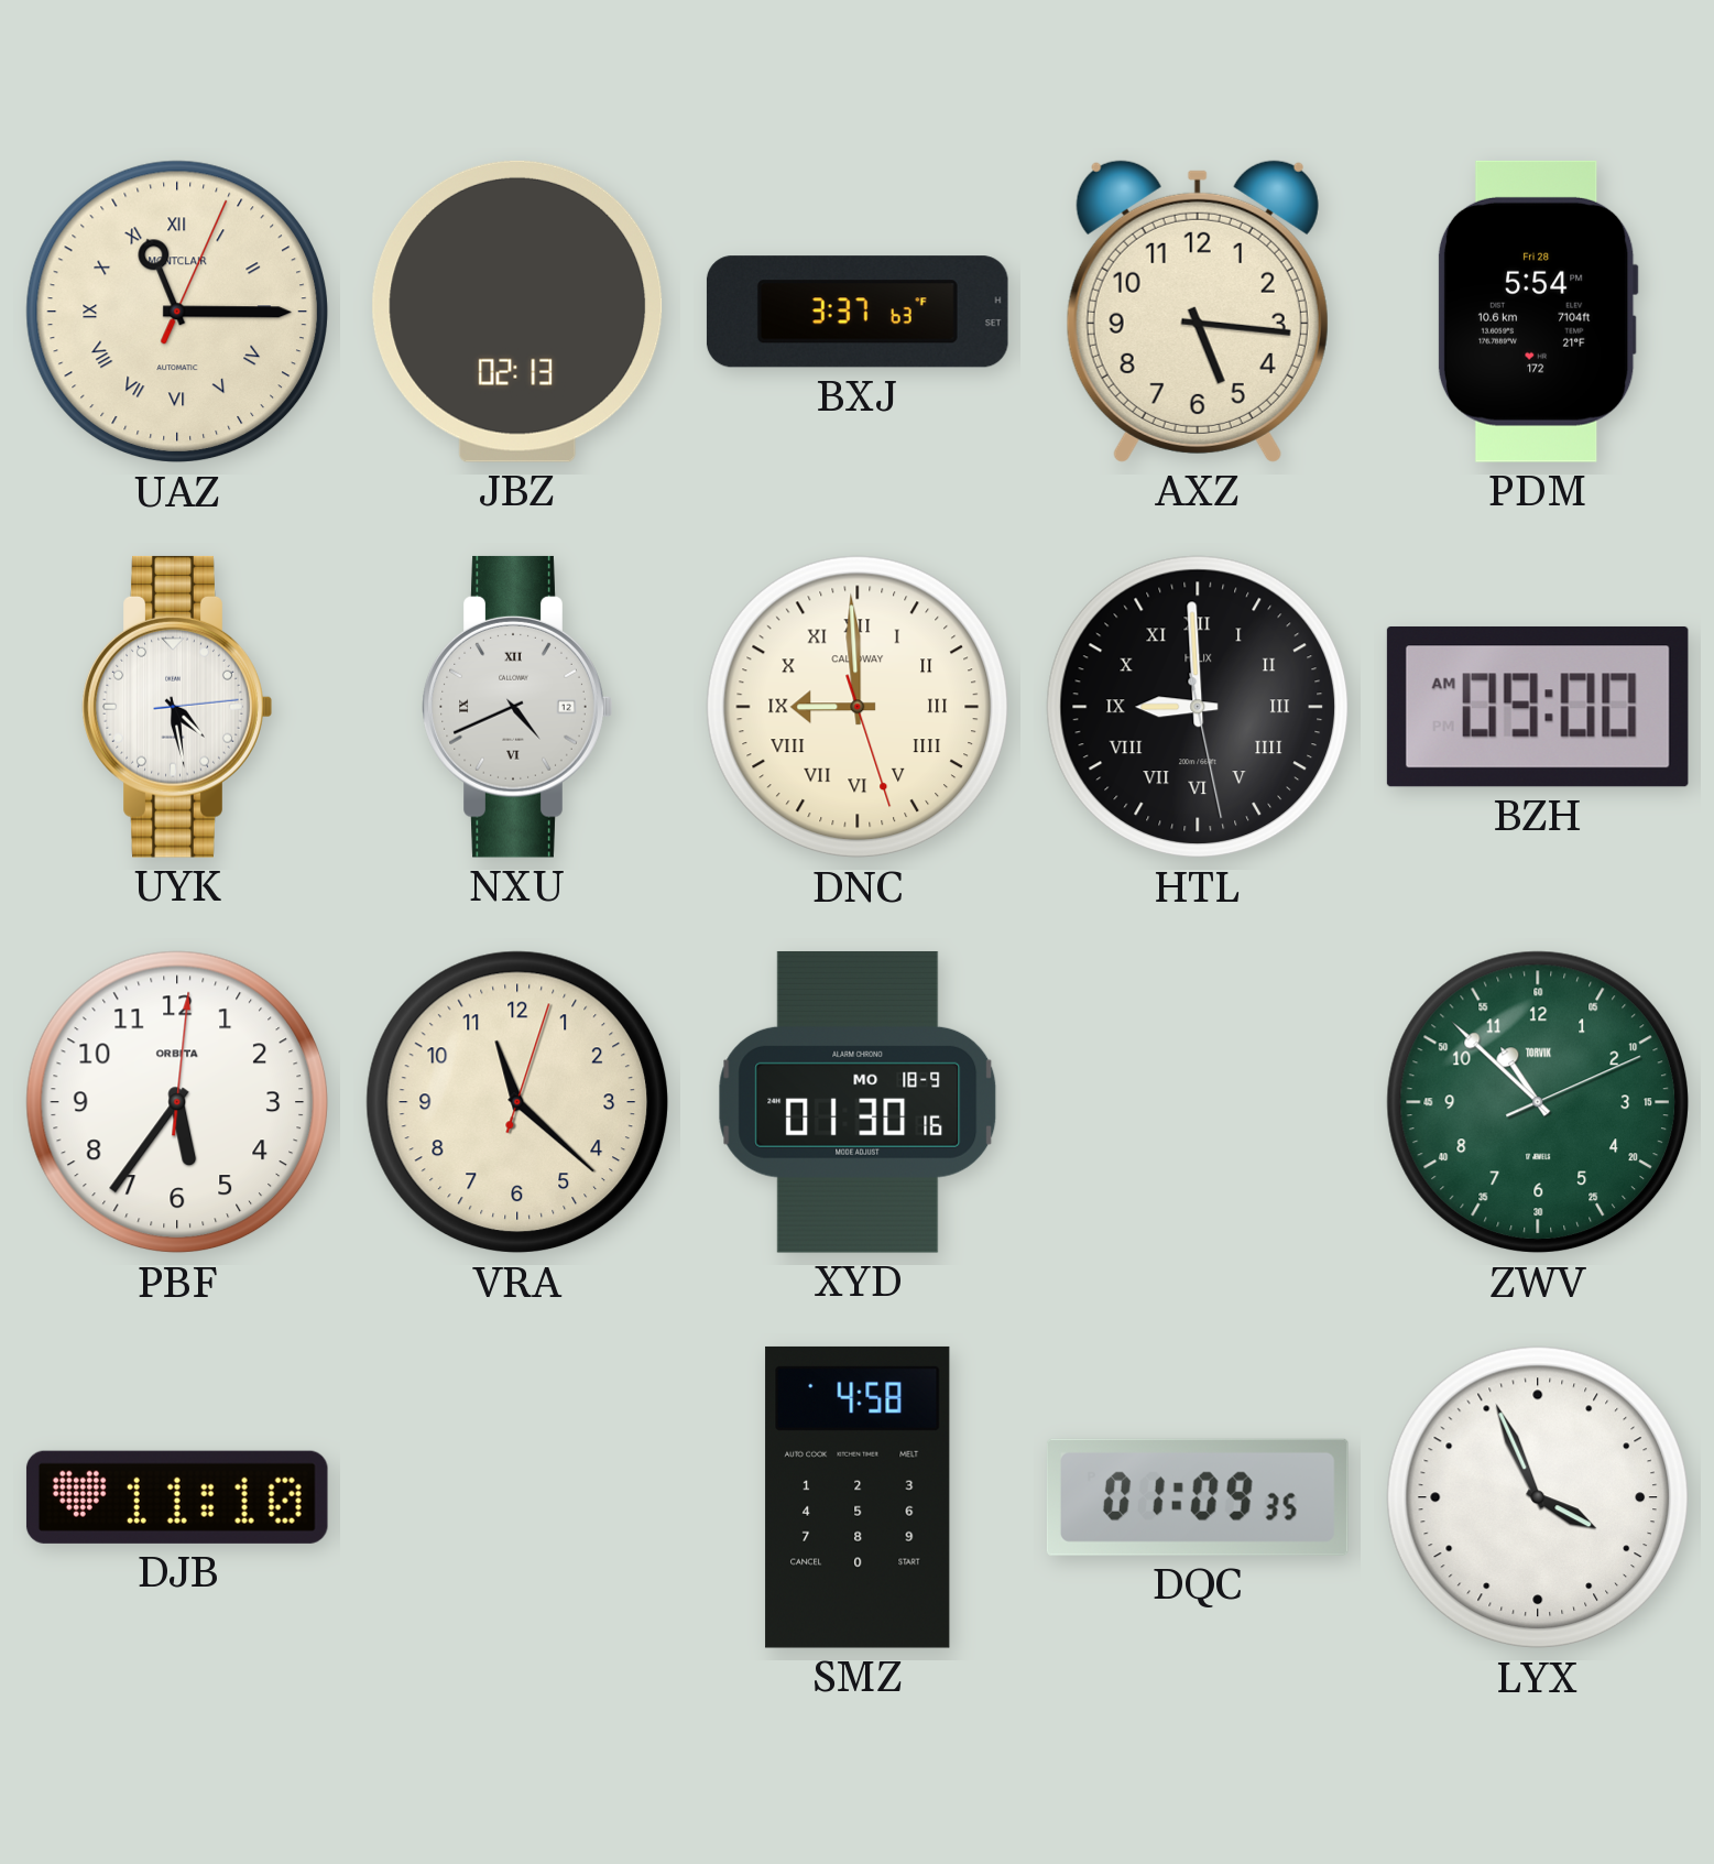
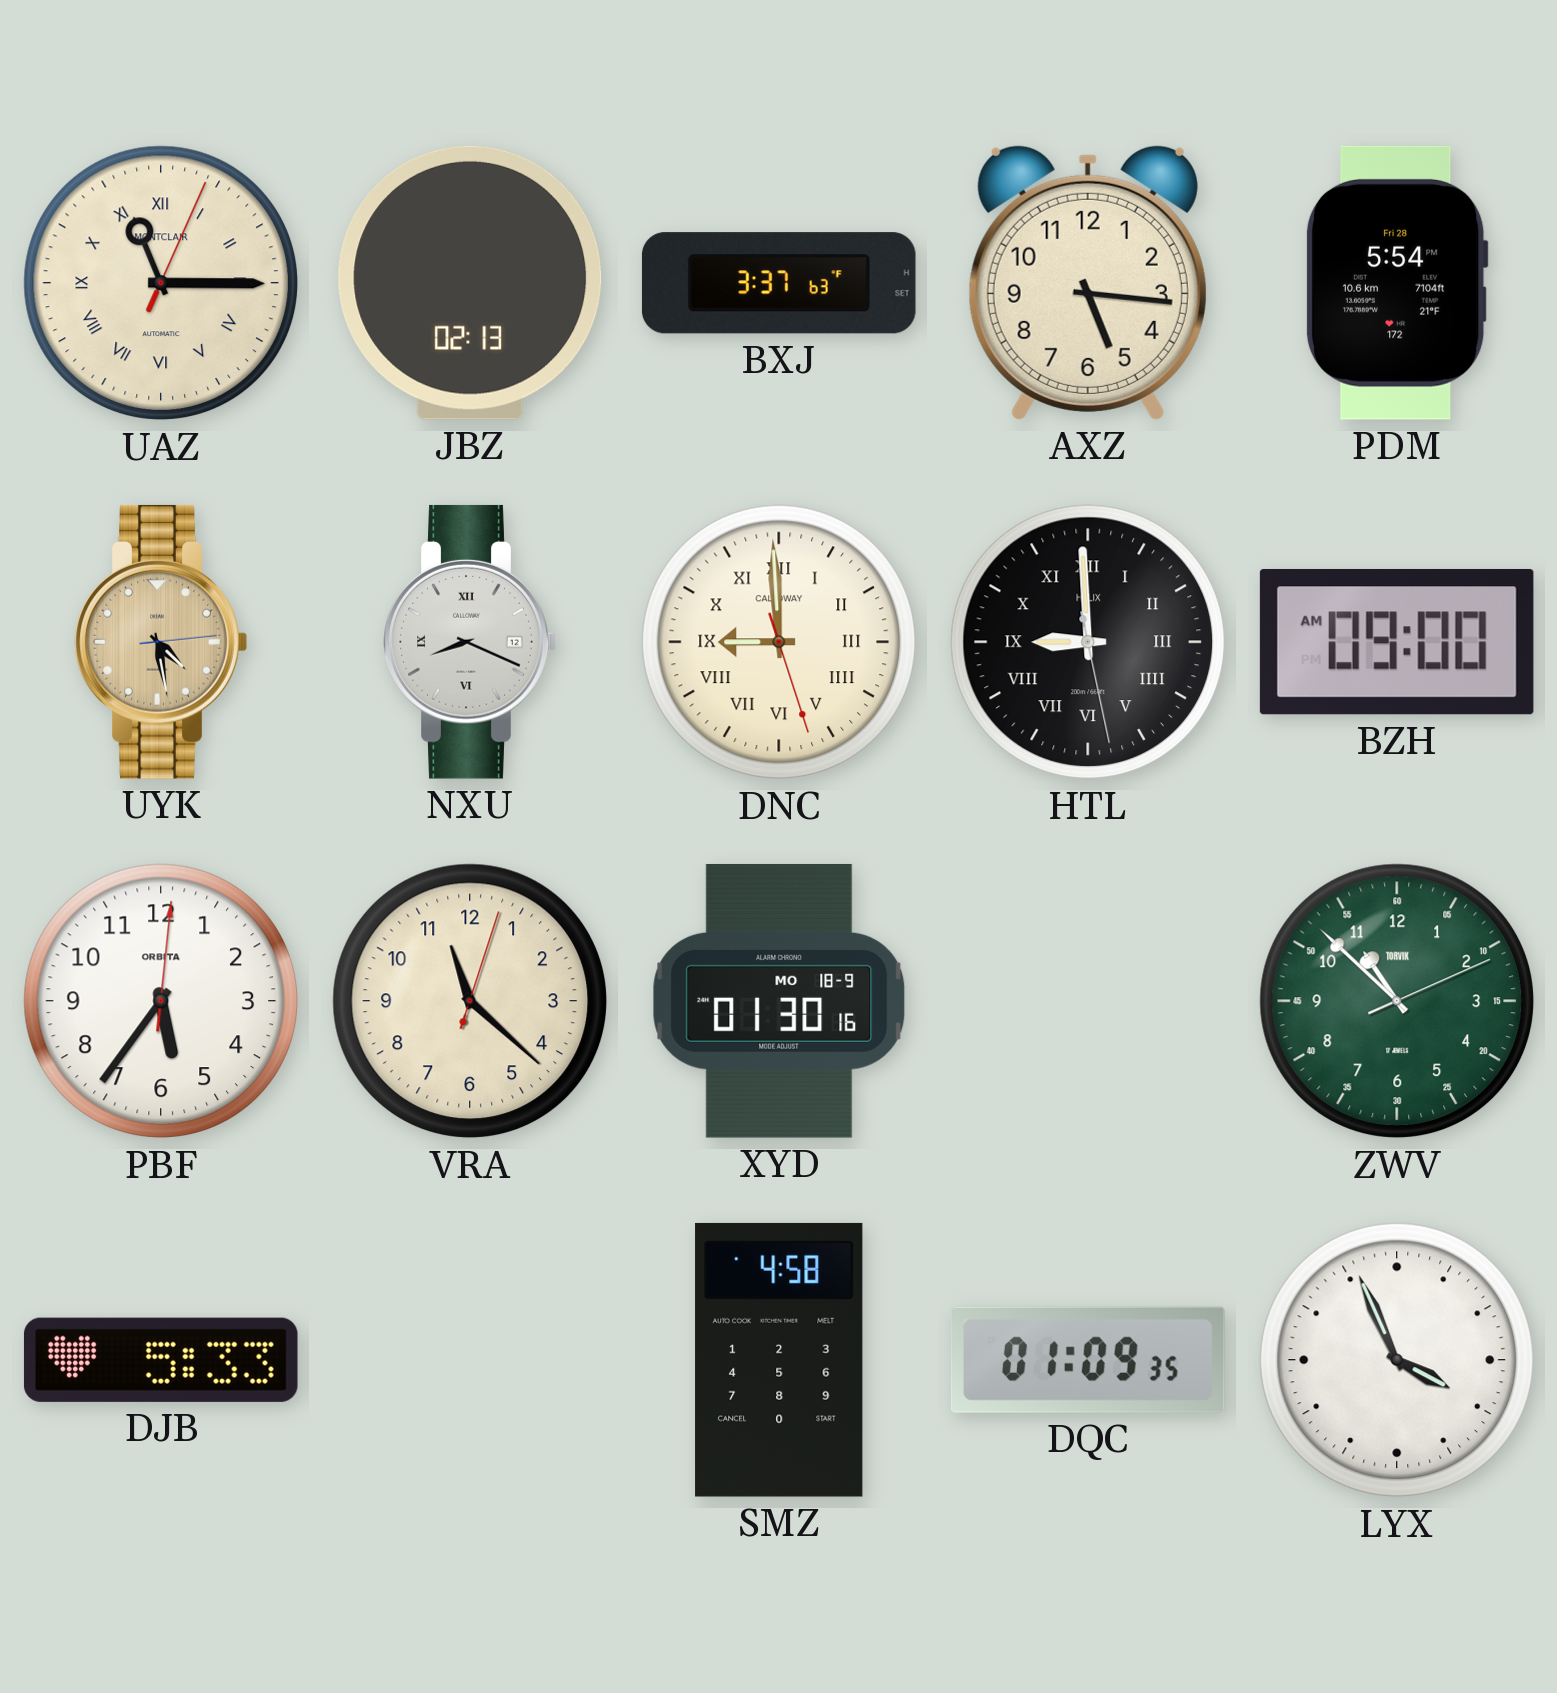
UYK dial: white -> champagne
NXU: 4:41 -> 8:19
DJB: 11:10 -> 5:33
